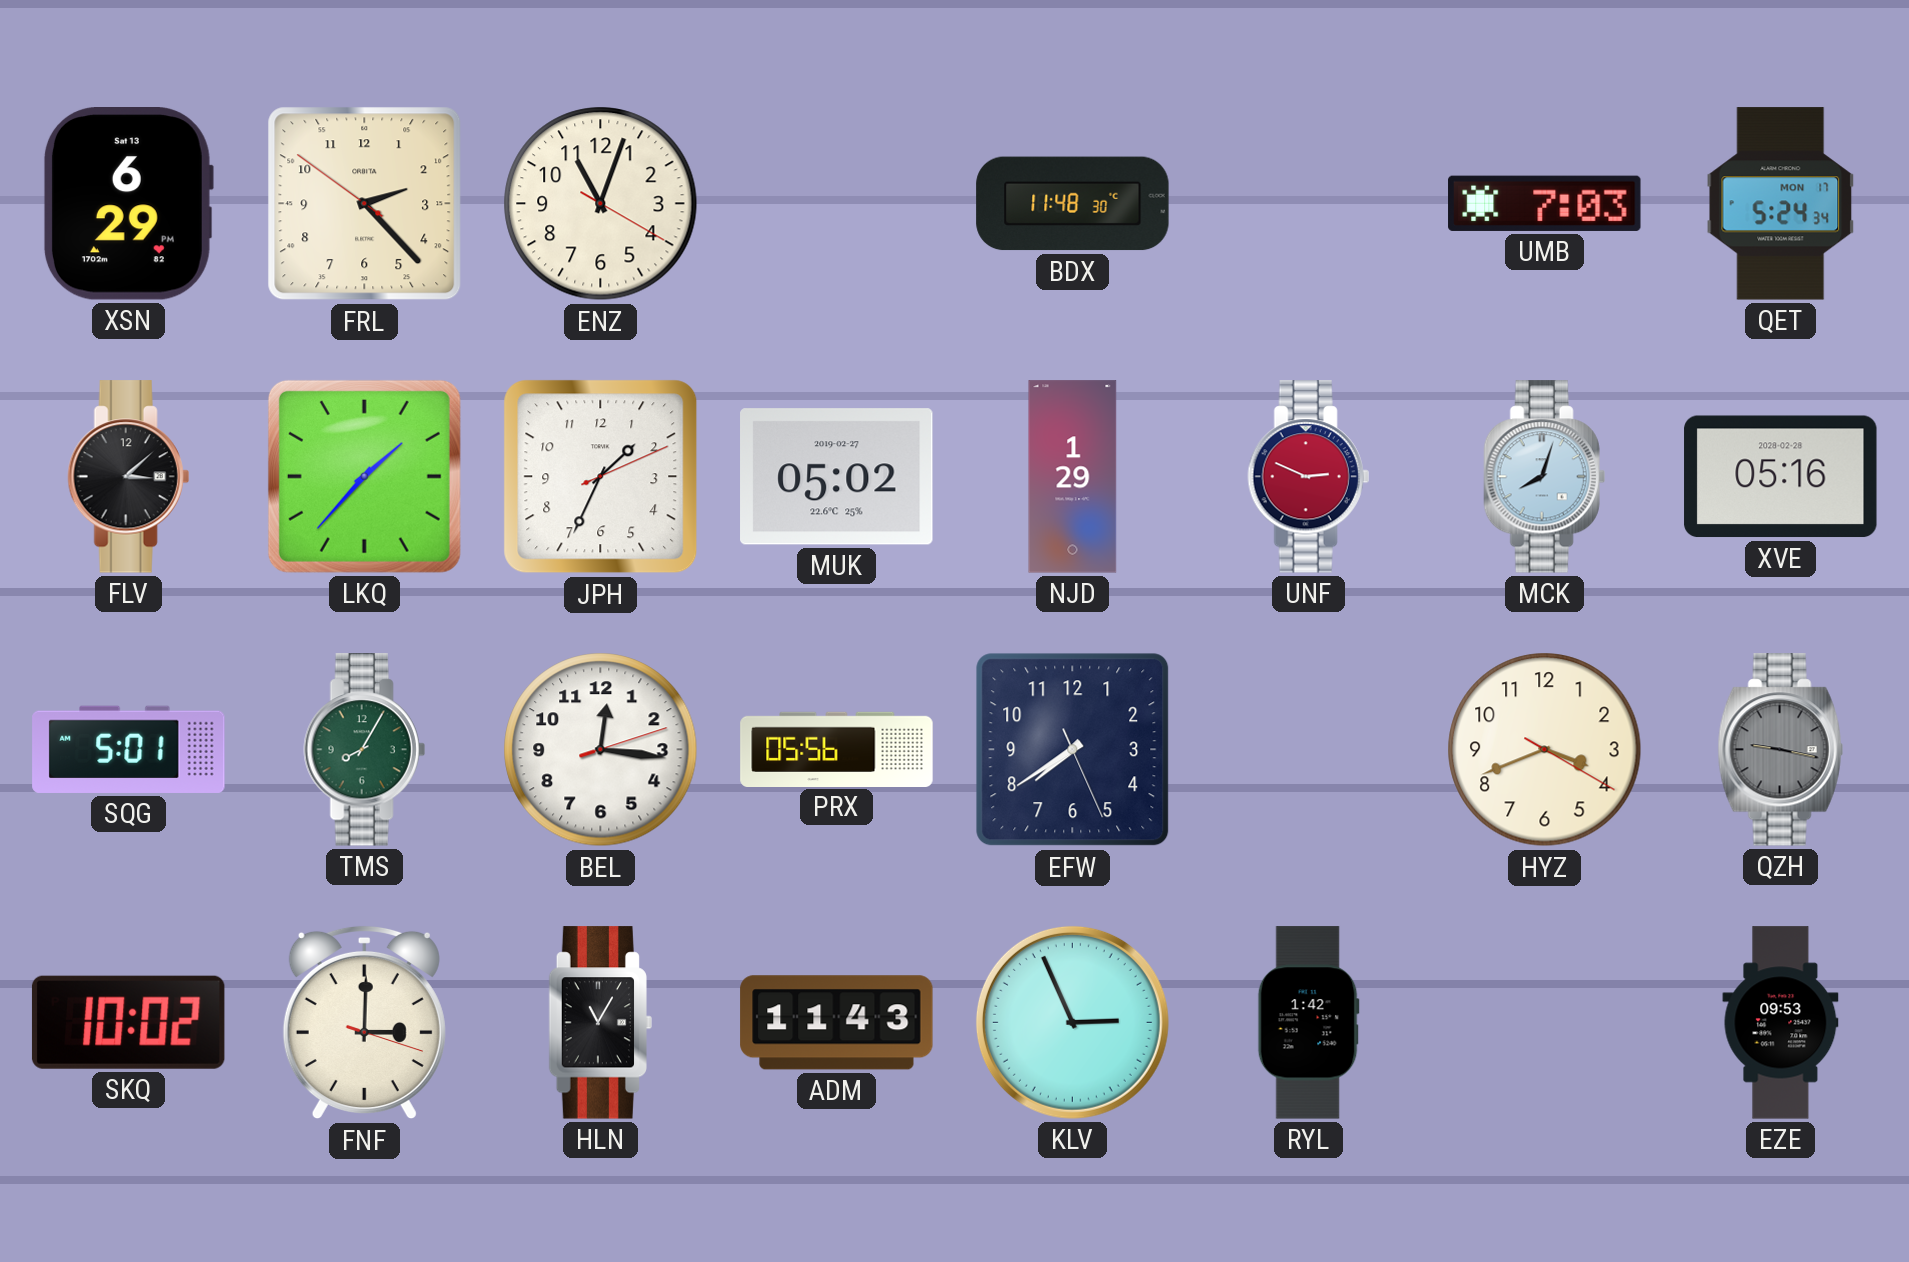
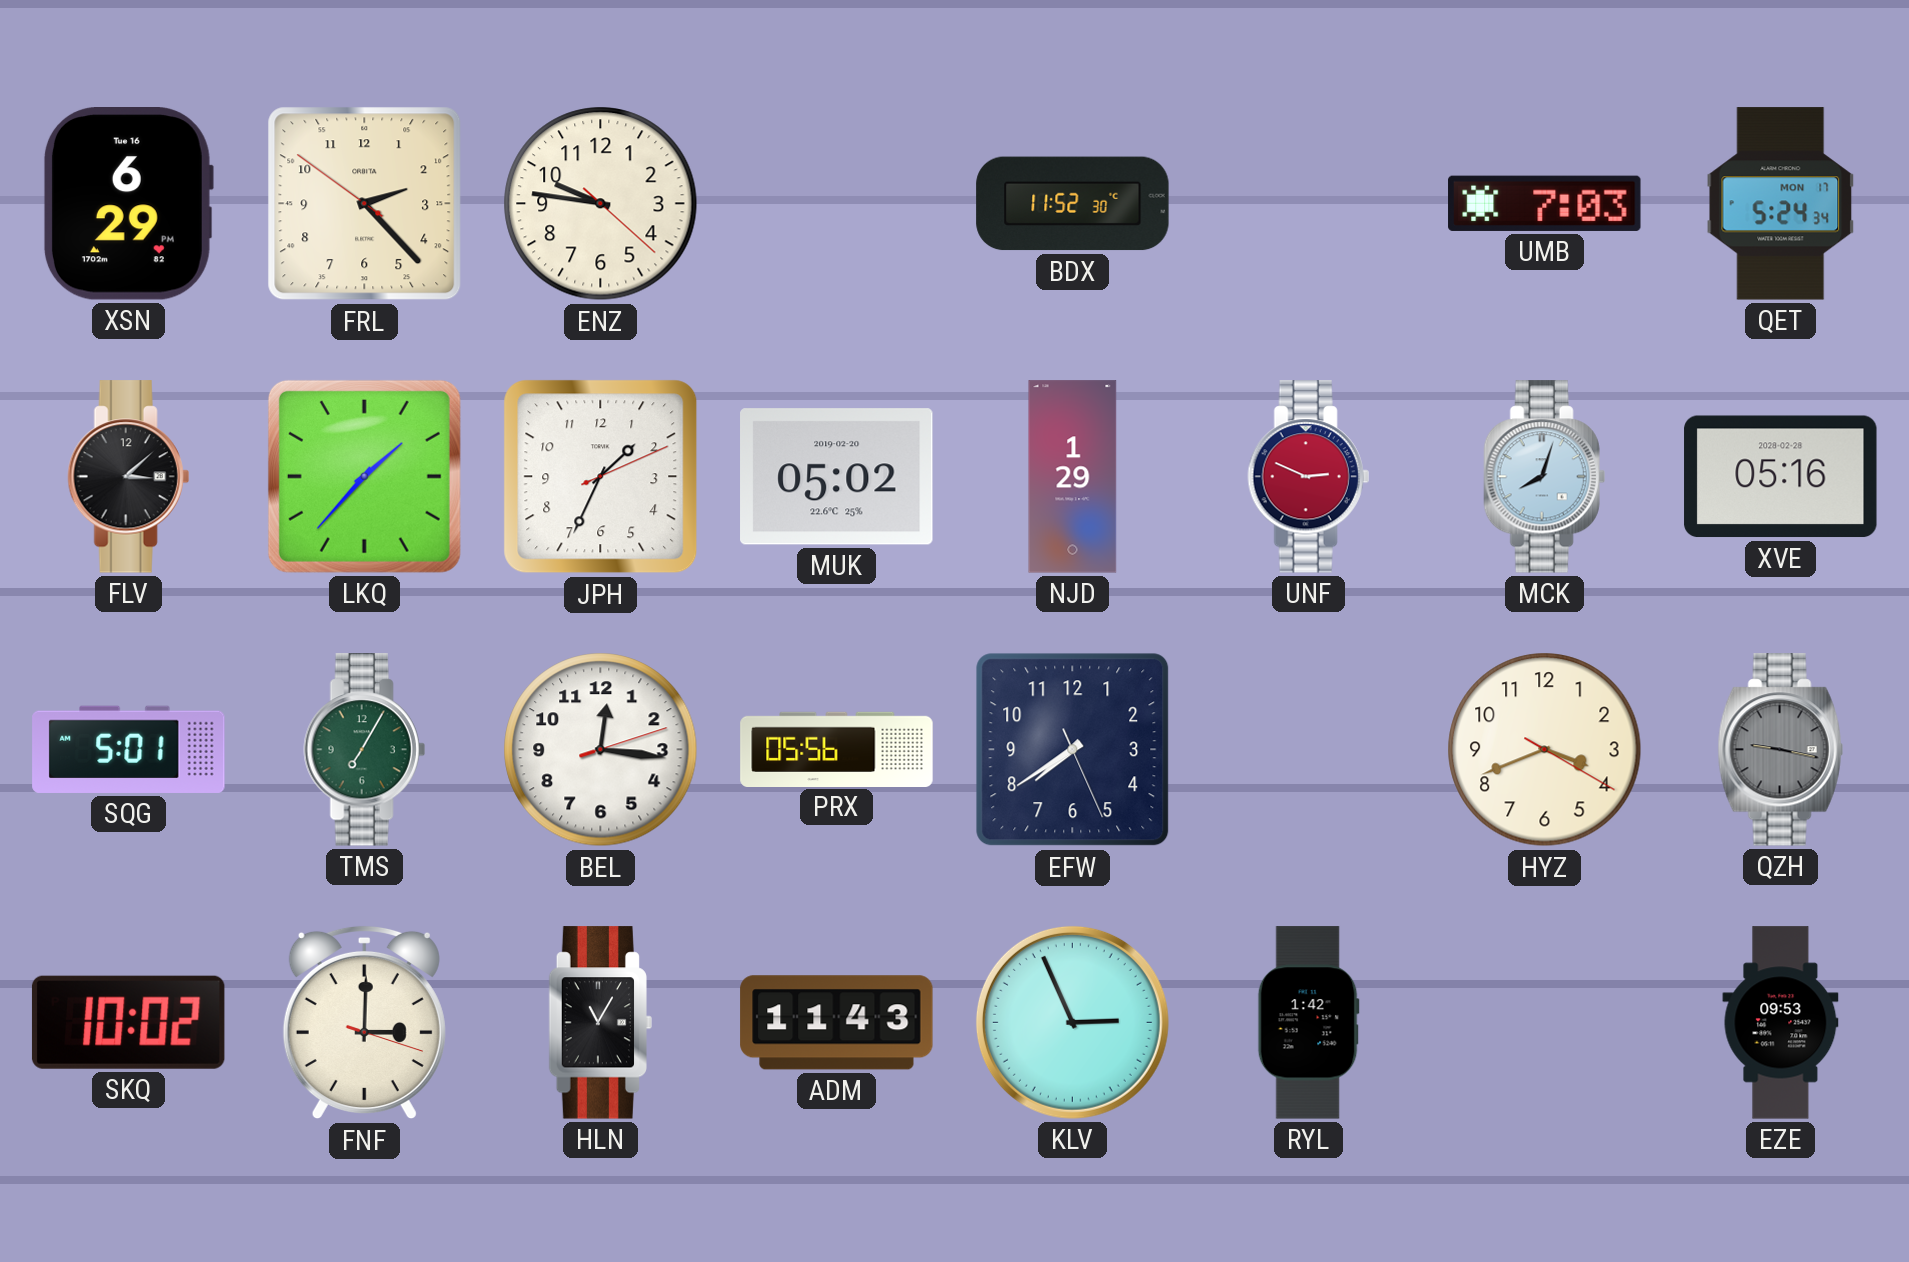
XSN date: Sat 13 -> Tue 16
ENZ: 11:03 -> 9:46
BDX: 11:48 -> 11:52
MUK date: 2019-02-27 -> 2019-02-20
TMS: 8:05 -> 7:05
